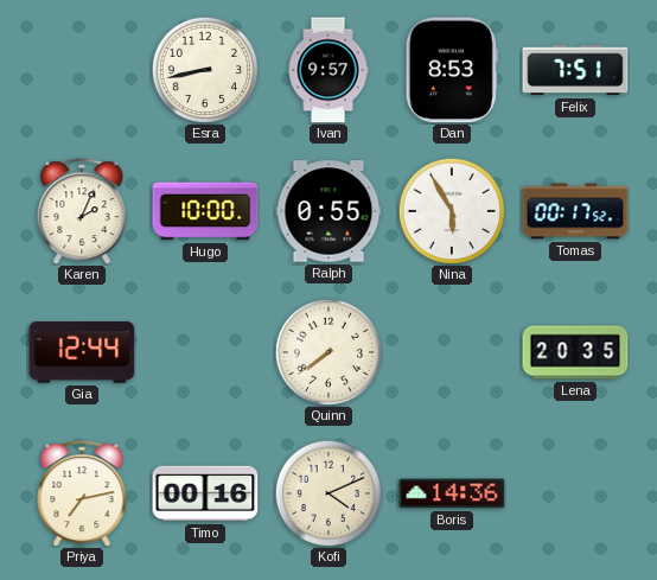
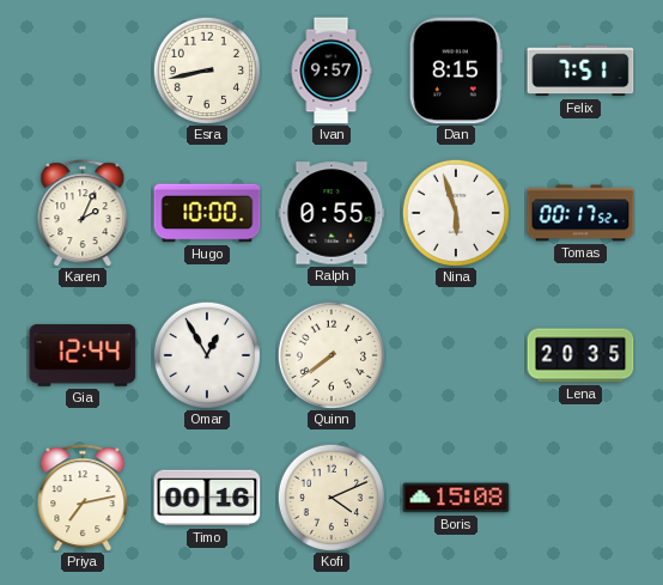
Dan: 8:53 -> 8:15
Nina: 5:55 -> 5:57
Omar: none -> 12:55
Boris: 14:36 -> 15:08
